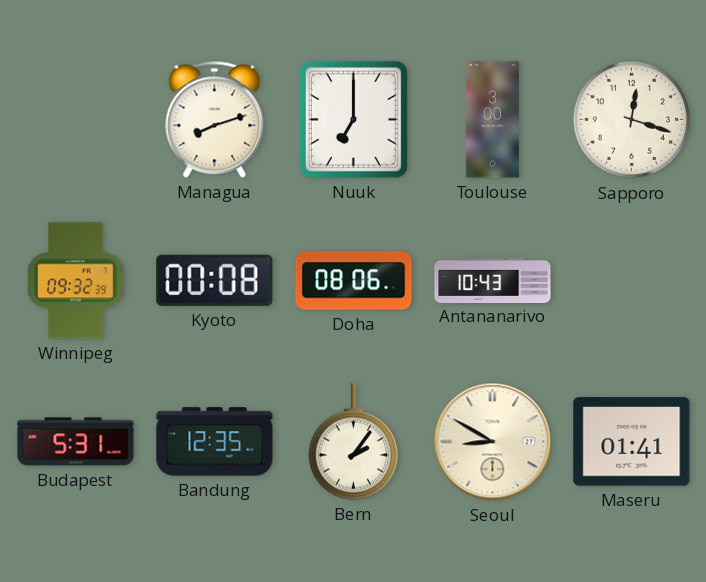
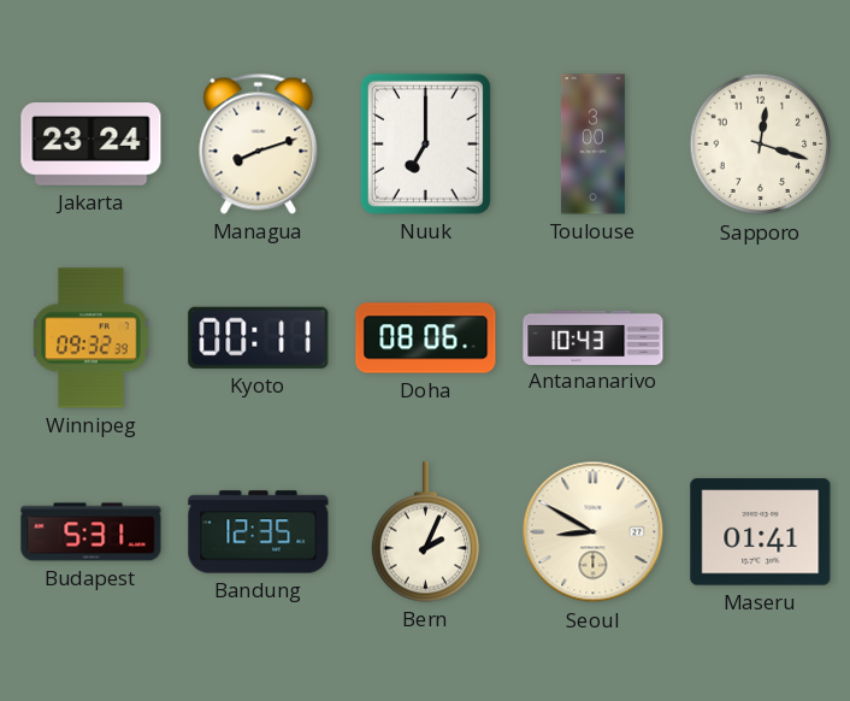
Jakarta: none -> 23:24
Kyoto: 00:08 -> 00:11
Bern: 2:06 -> 2:04
